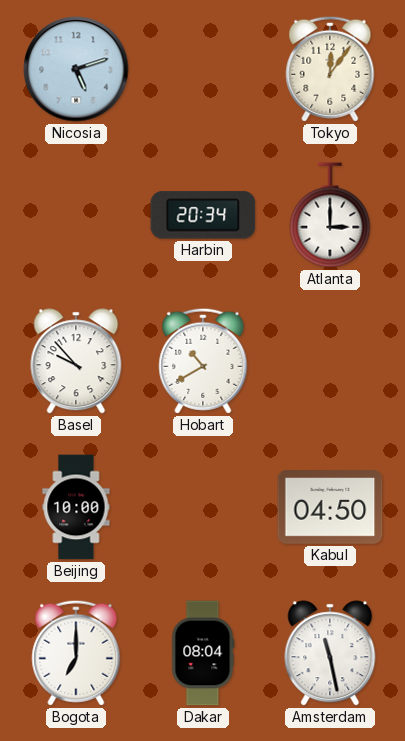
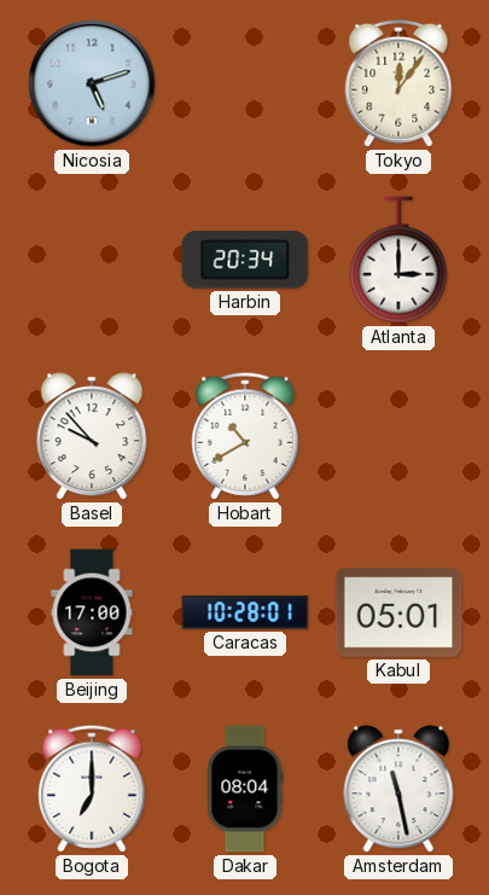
Beijing: 10:00 -> 17:00
Caracas: none -> 10:28
Kabul: 04:50 -> 05:01
